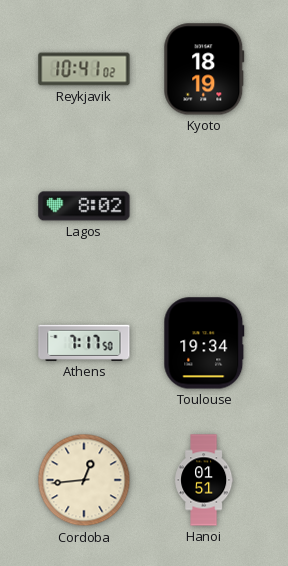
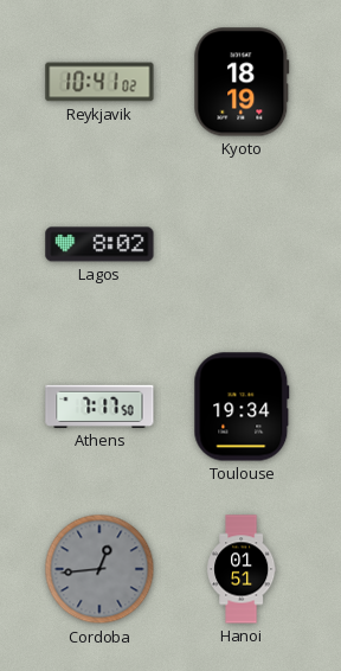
Cordoba dial: cream -> grey
